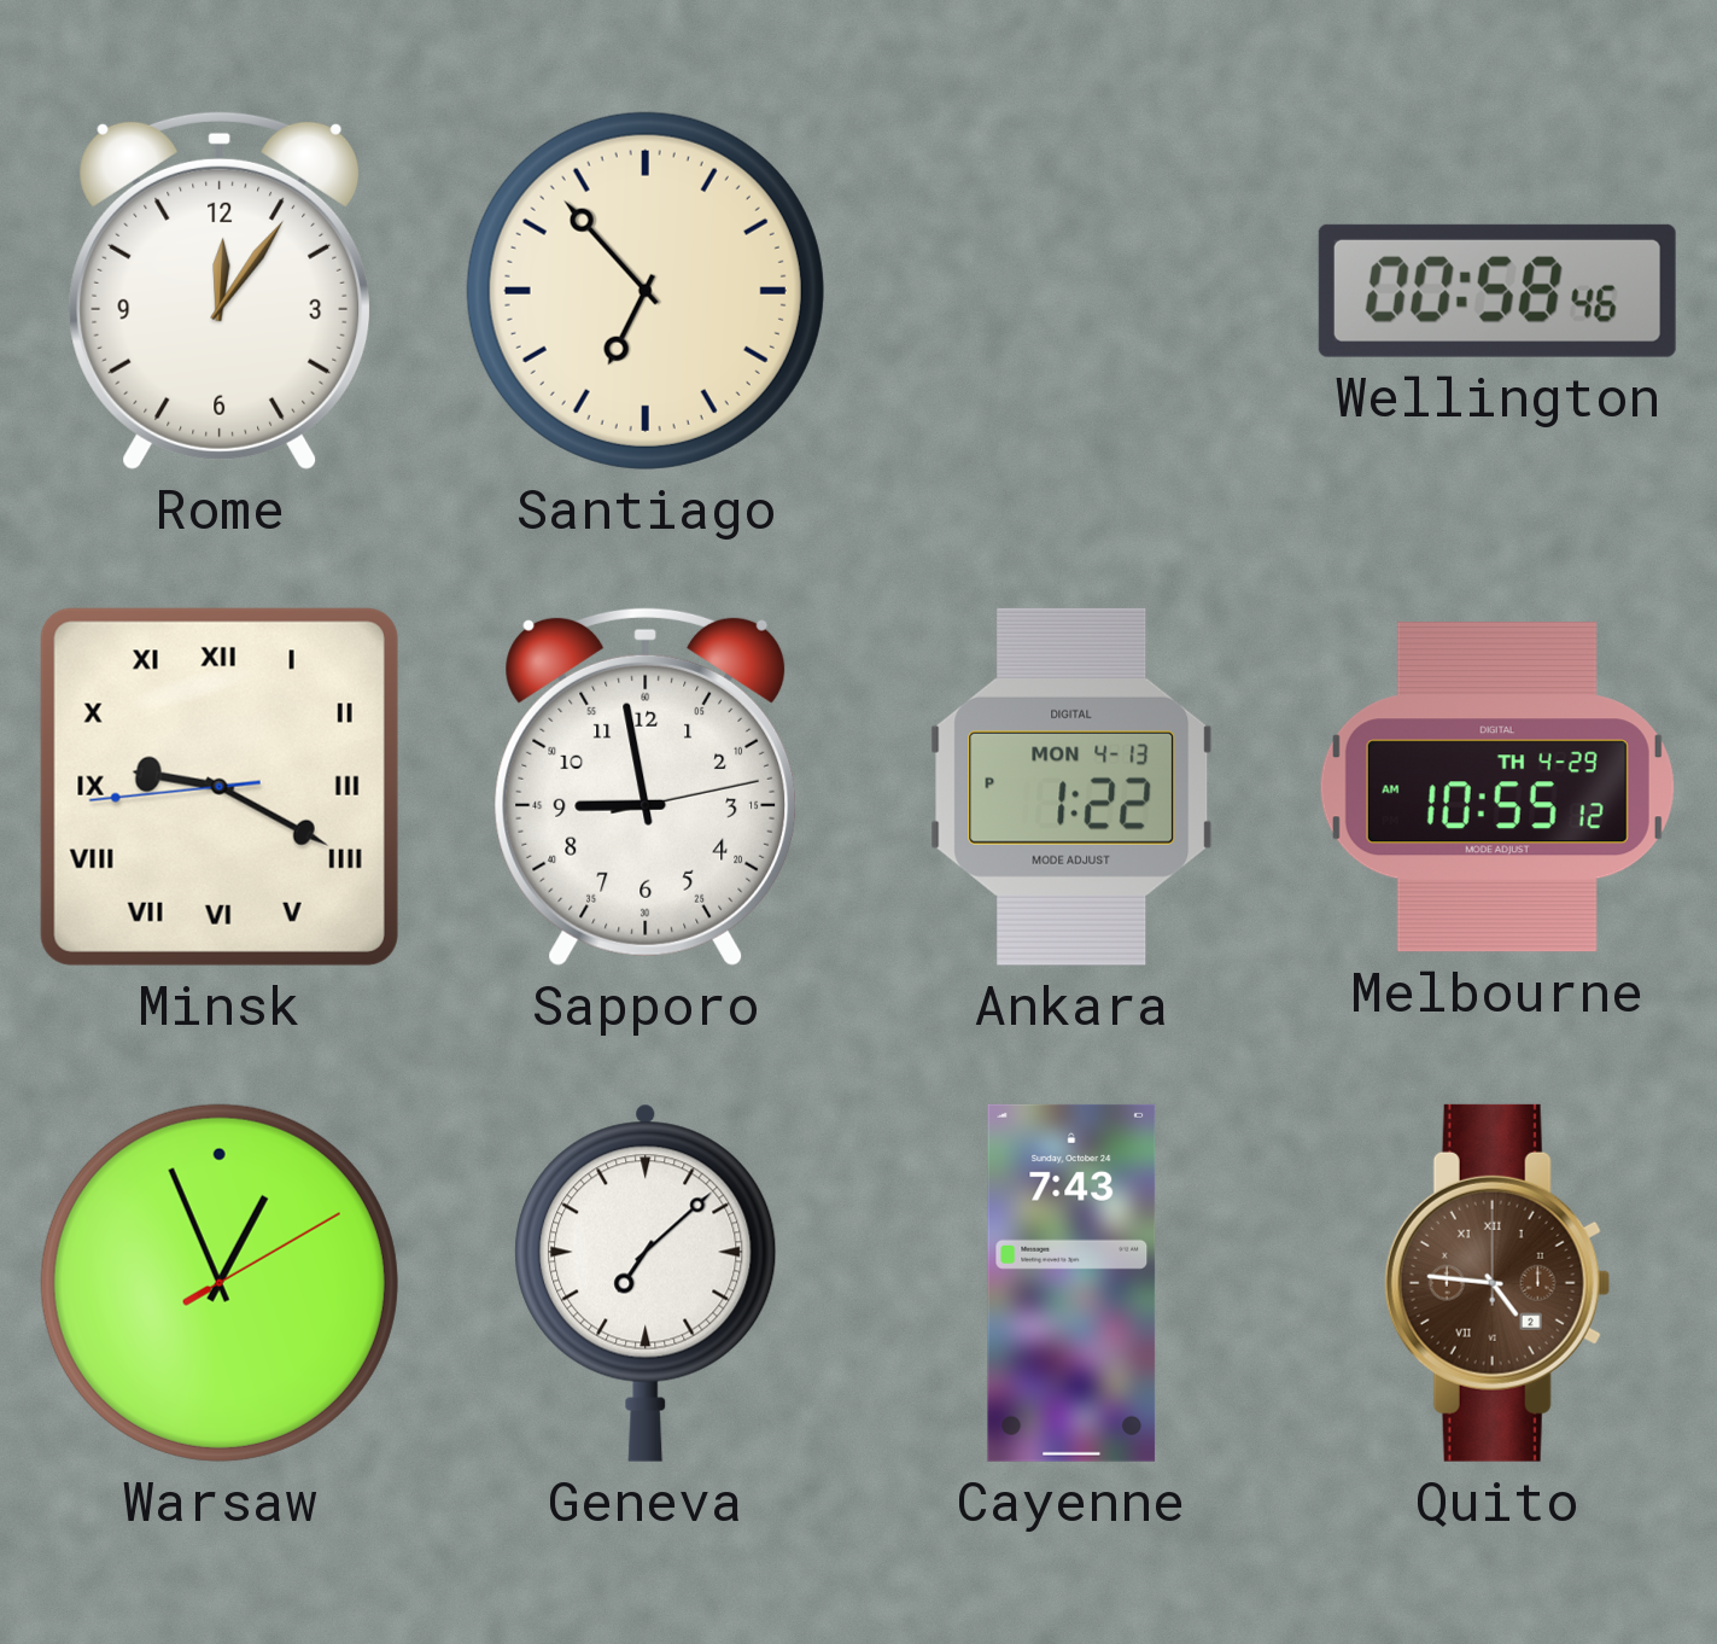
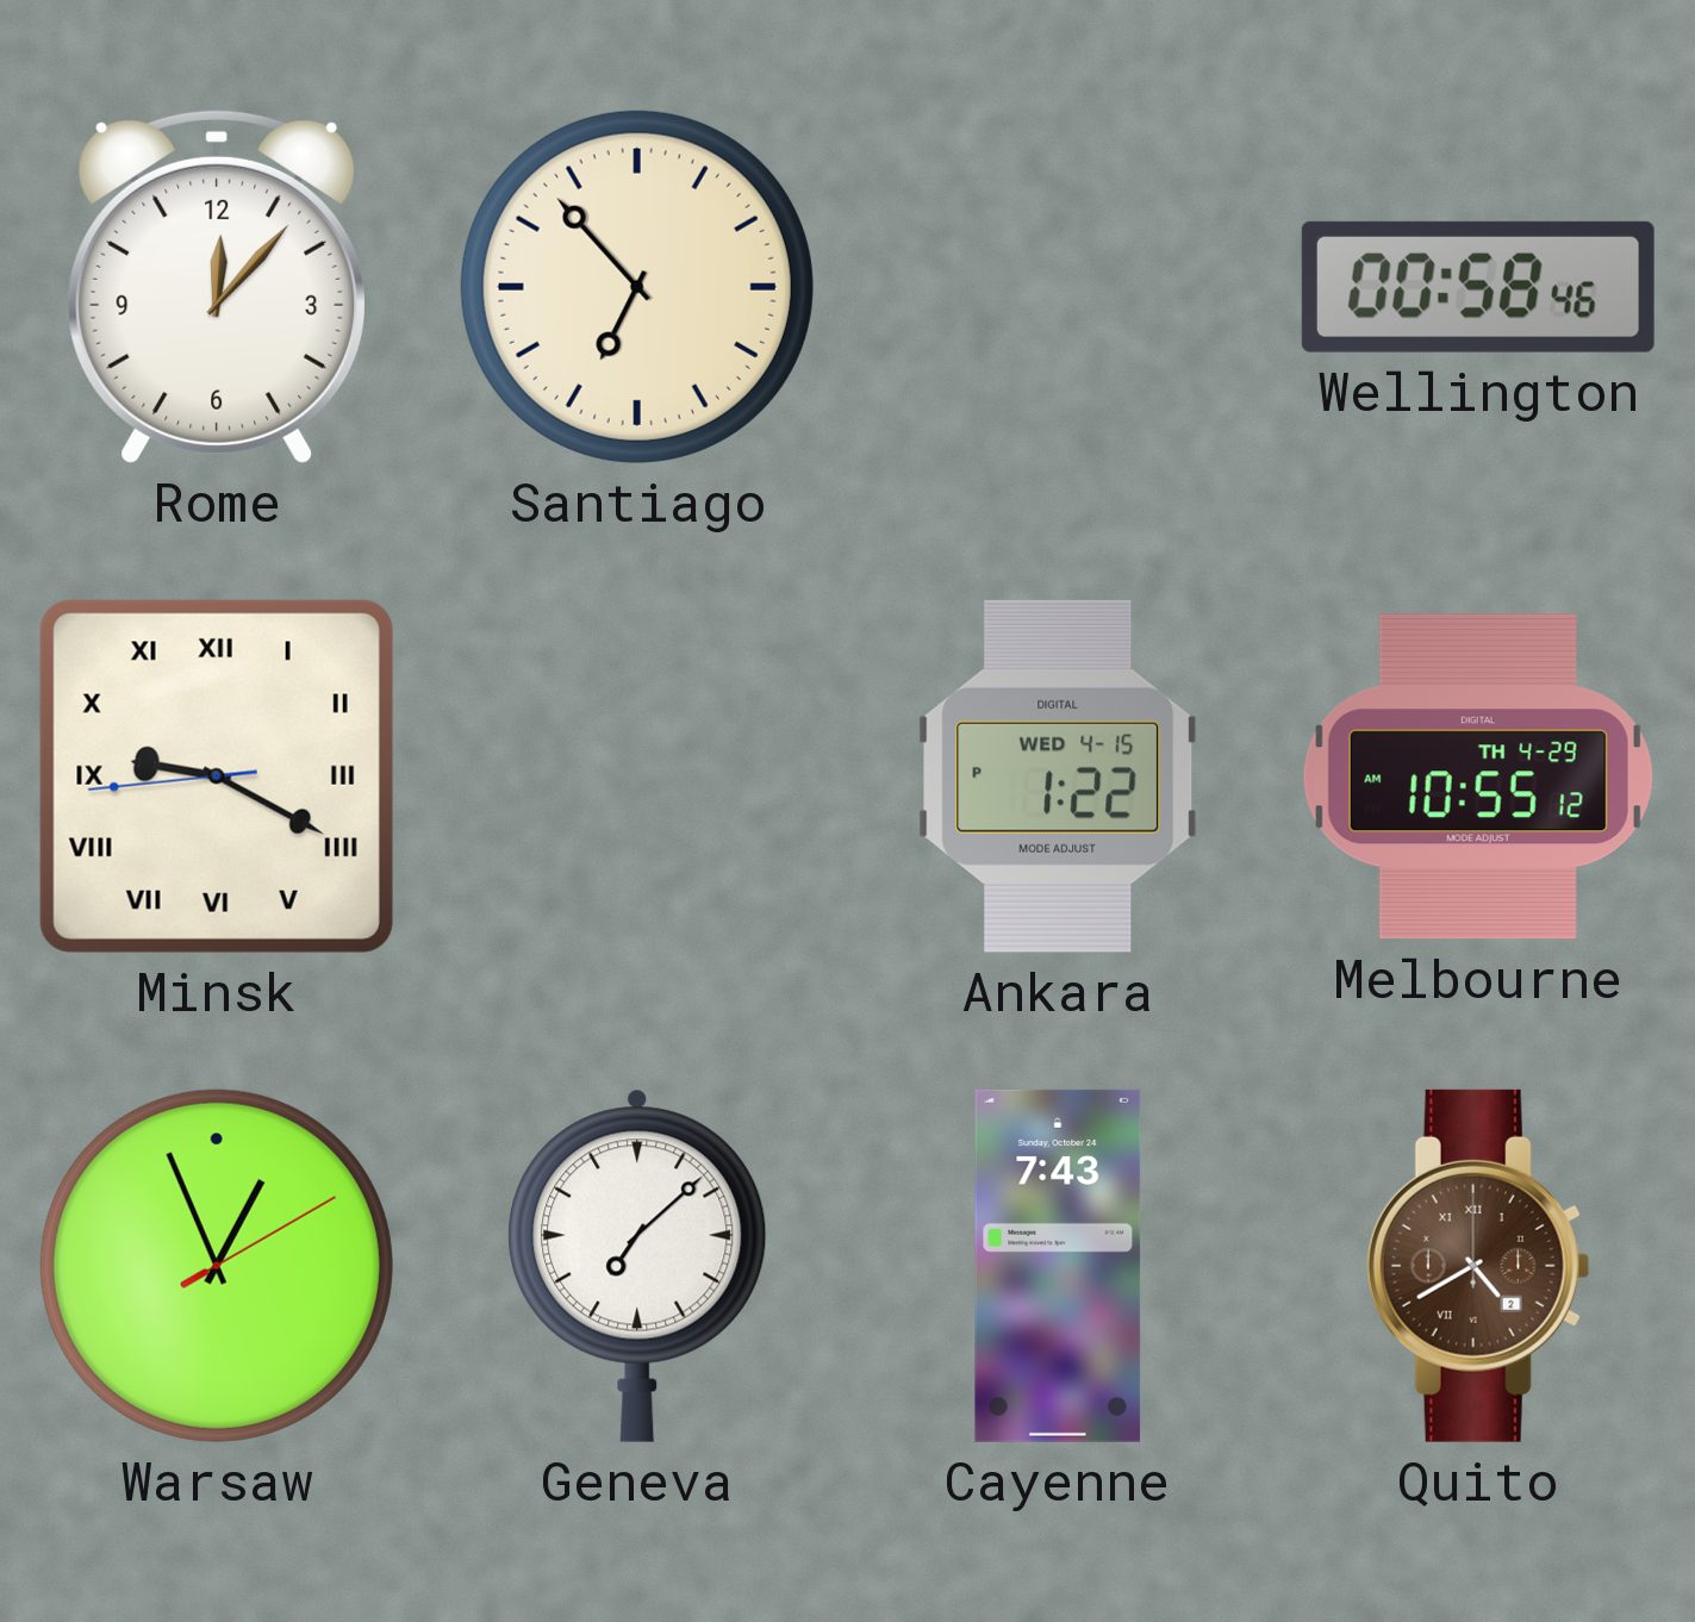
Rome: 12:06 -> 12:07
Sapporo: 8:58 -> none
Ankara date: MON 4-13 -> WED 4-15
Quito: 4:46 -> 4:40
